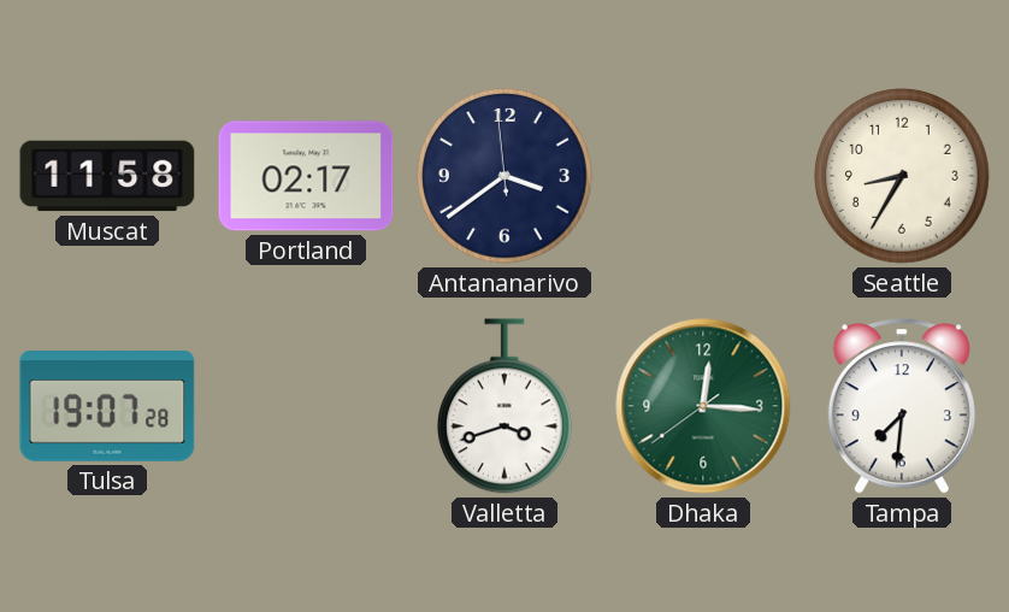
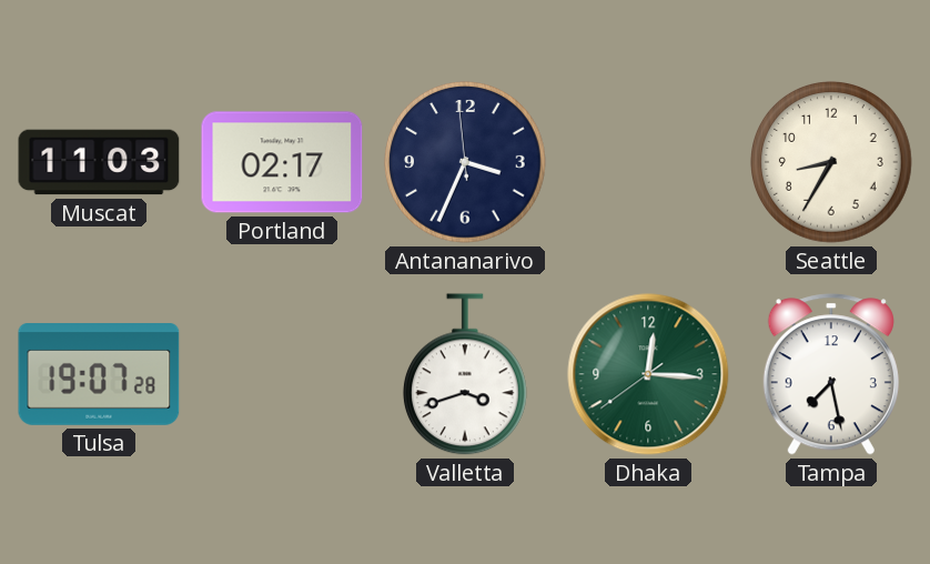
Muscat: 11:58 -> 11:03
Antananarivo: 3:38 -> 3:33
Tampa: 7:31 -> 7:28
